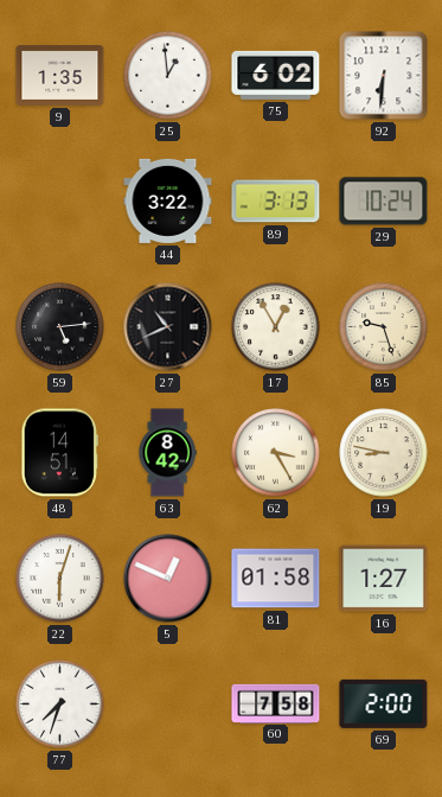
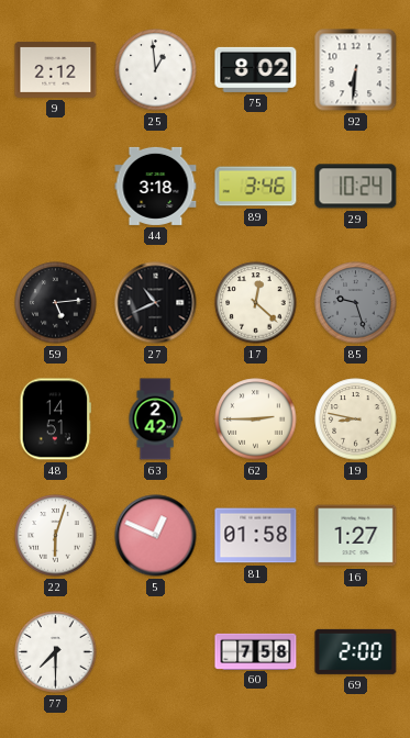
9: 1:35 -> 2:12
75: 6:02 -> 8:02
44: 3:22 -> 3:18
89: 3:13 -> 3:46
17: 12:55 -> 12:22
85 dial: cream -> grey
63: 8:42 -> 2:42
62: 3:25 -> 2:45
77: 7:33 -> 7:30
